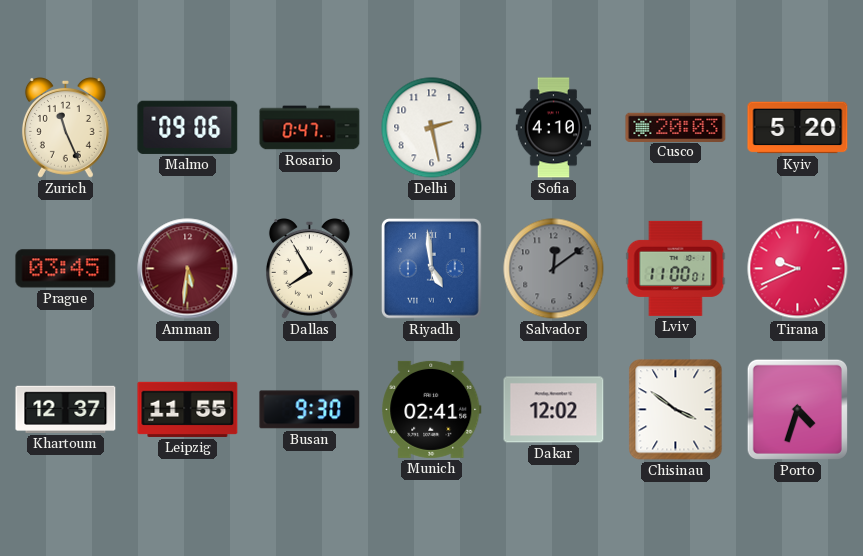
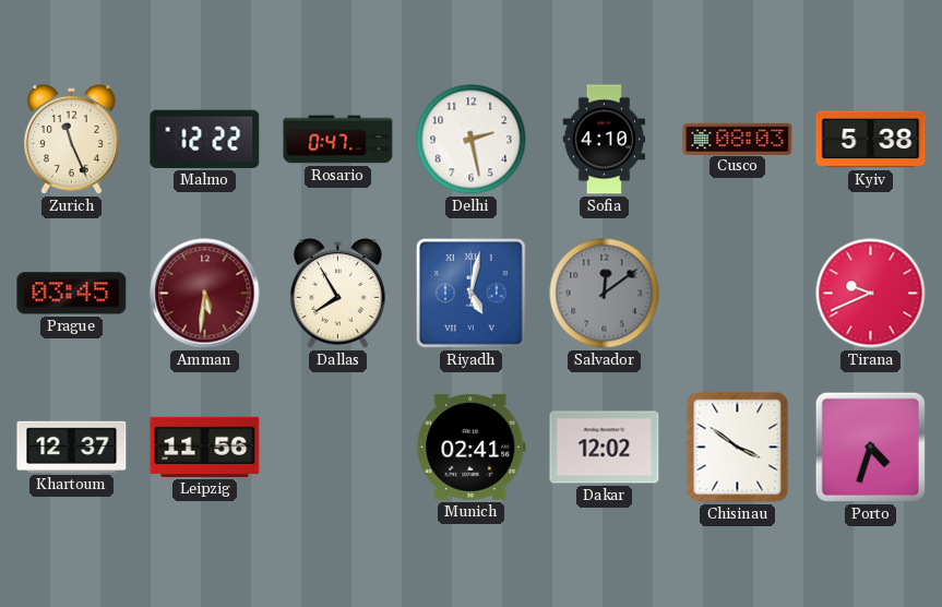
Malmo: 09:06 -> 12:22
Cusco: 20:03 -> 08:03
Kyiv: 5:20 -> 5:38
Riyadh: 4:59 -> 5:02
Lviv: 11:00 -> none
Leipzig: 11:55 -> 11:56
Busan: 9:30 -> none
